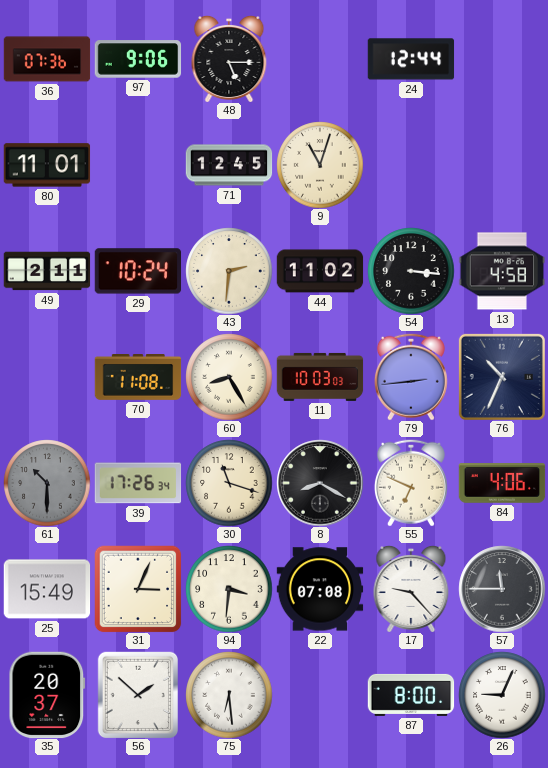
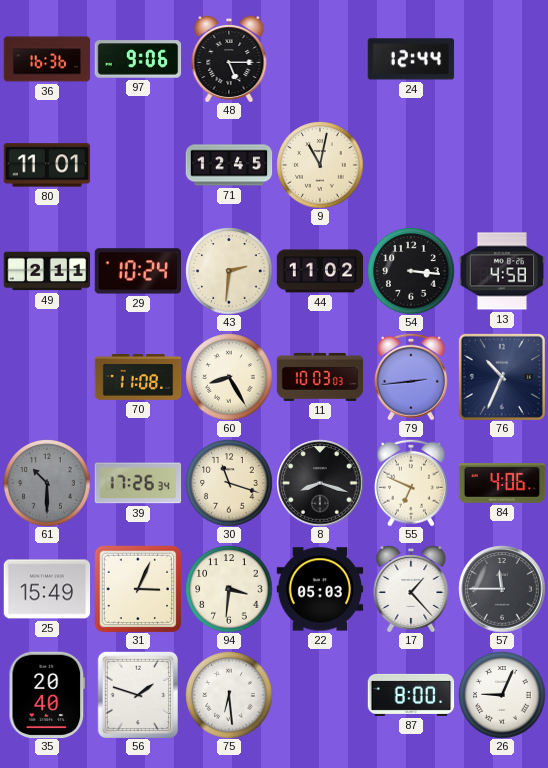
36: 07:36 -> 16:36
9: 11:03 -> 11:02
8: 8:20 -> 8:18
22: 07:08 -> 05:03
17: 9:23 -> 1:23
35: 20:37 -> 20:40
56: 1:52 -> 1:48
